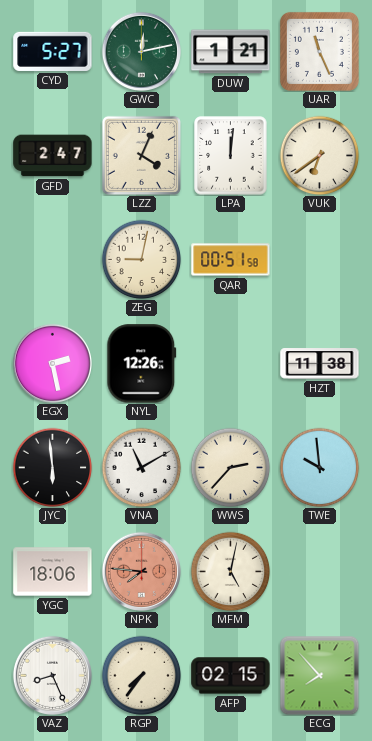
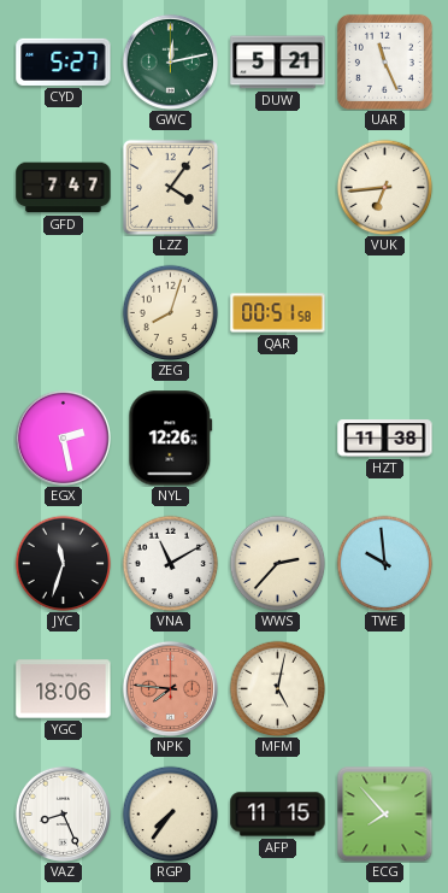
DUW: 1:21 -> 5:21
GFD: 2:47 -> 7:47
LZZ: 4:04 -> 4:06
LPA: 12:01 -> none
VUK: 6:39 -> 6:44
ZEG: 9:02 -> 8:03
JYC: 5:59 -> 11:33
AFP: 02:15 -> 11:15
